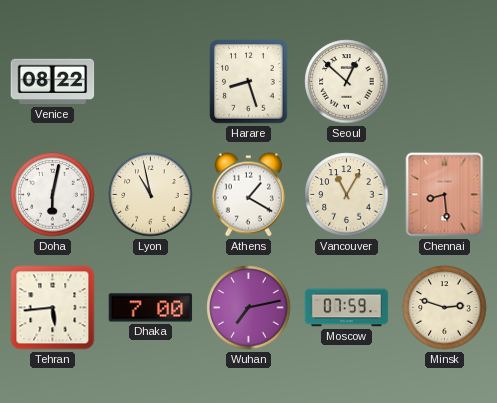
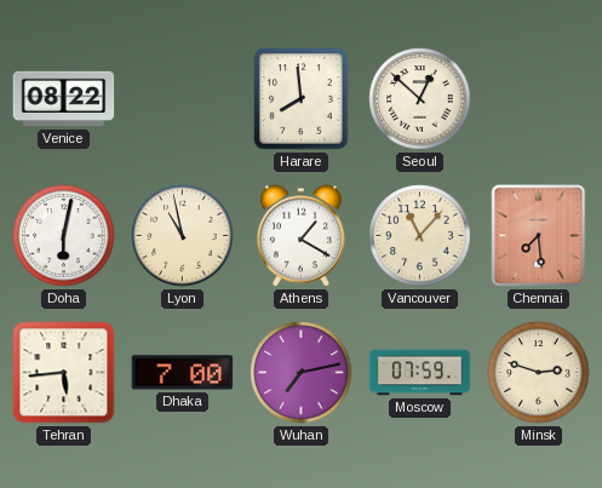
Harare: 8:27 -> 7:59
Vancouver: 11:05 -> 11:07
Chennai: 8:29 -> 7:29
